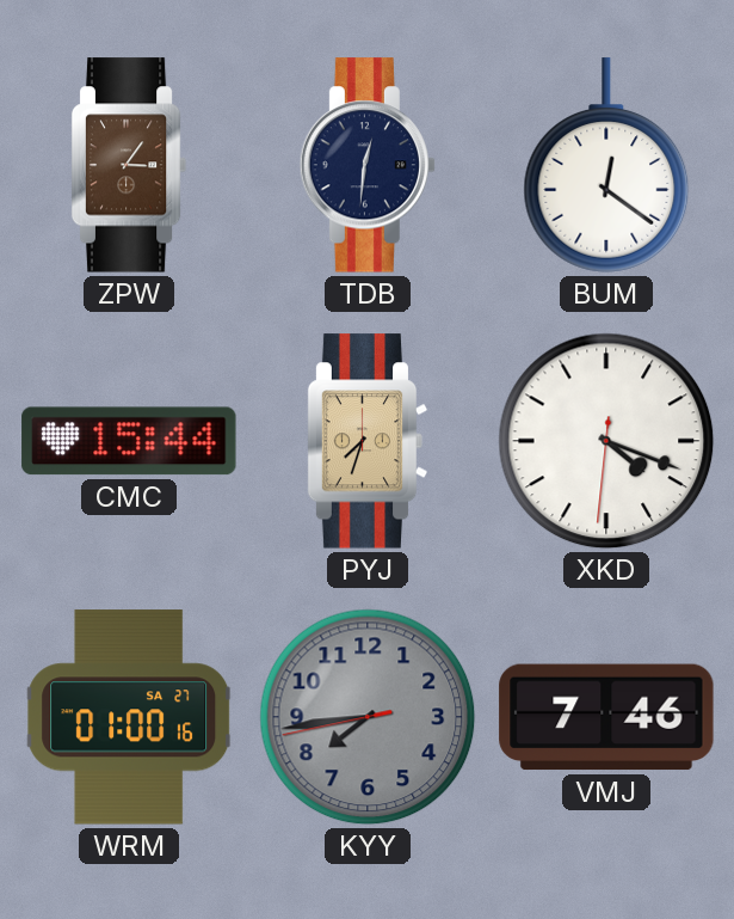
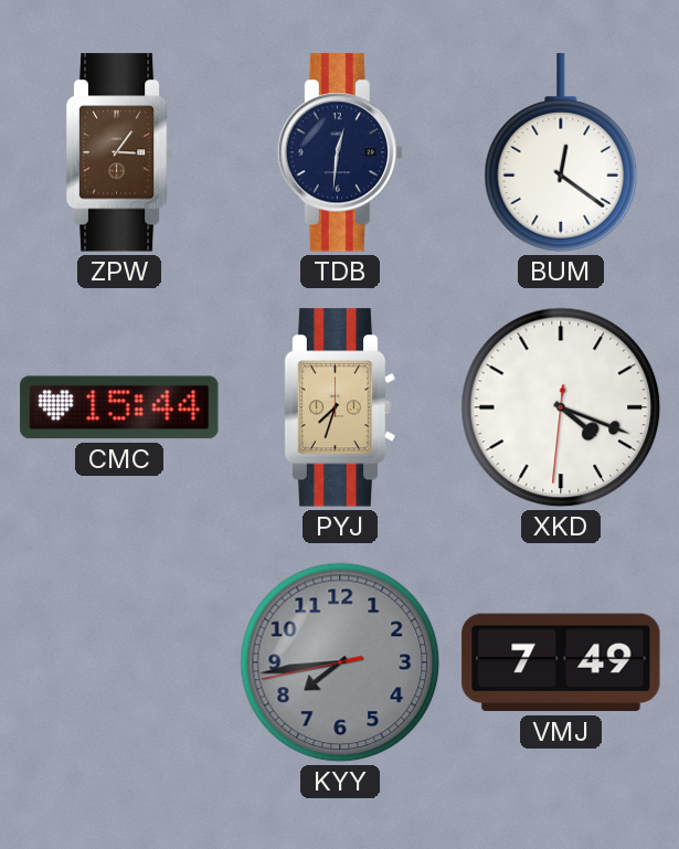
WRM: 01:00 -> none
VMJ: 7:46 -> 7:49
